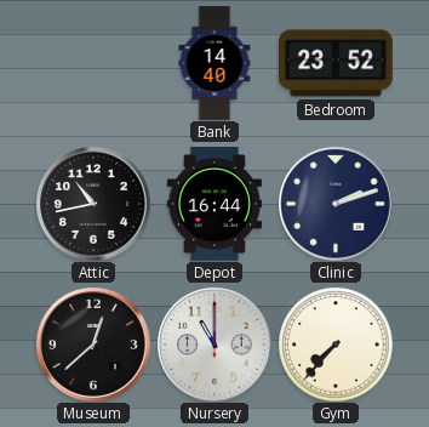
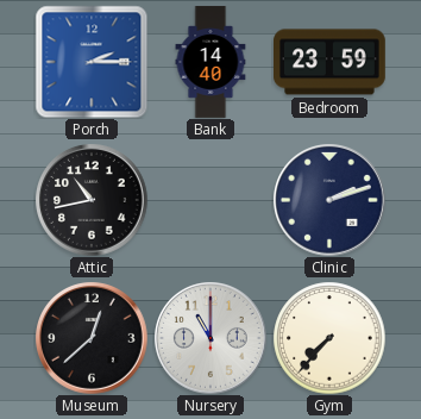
Porch: none -> 2:15
Bedroom: 23:52 -> 23:59
Depot: 16:44 -> none
